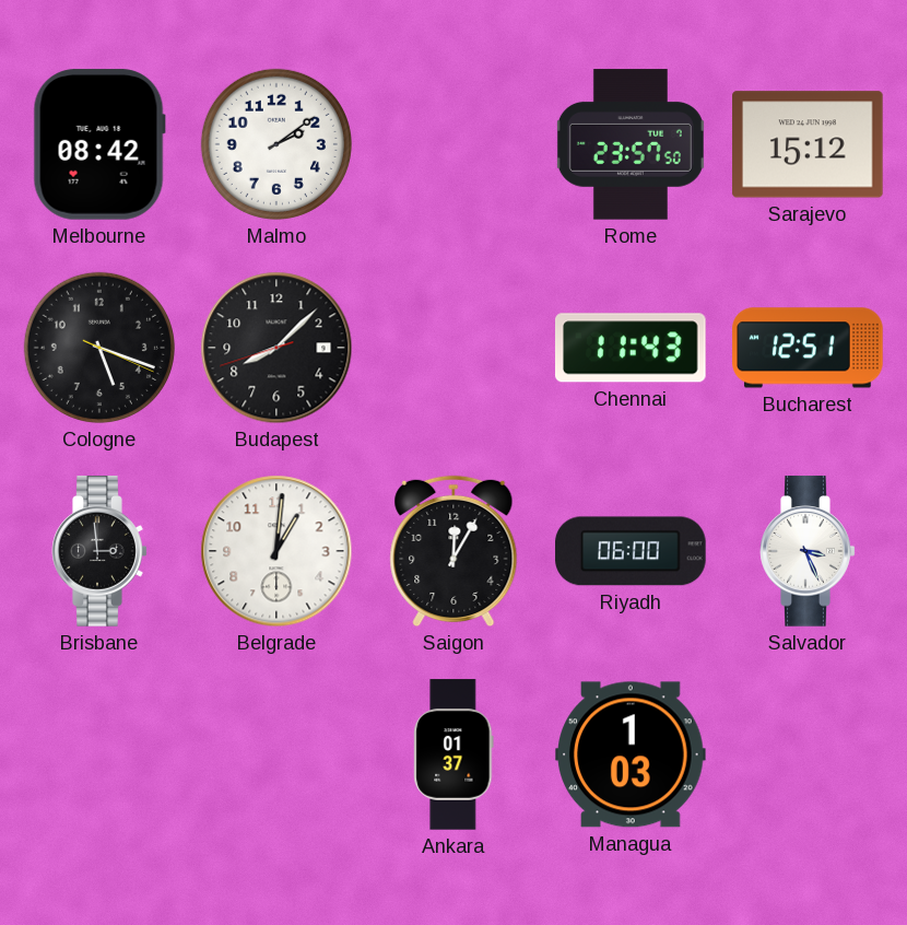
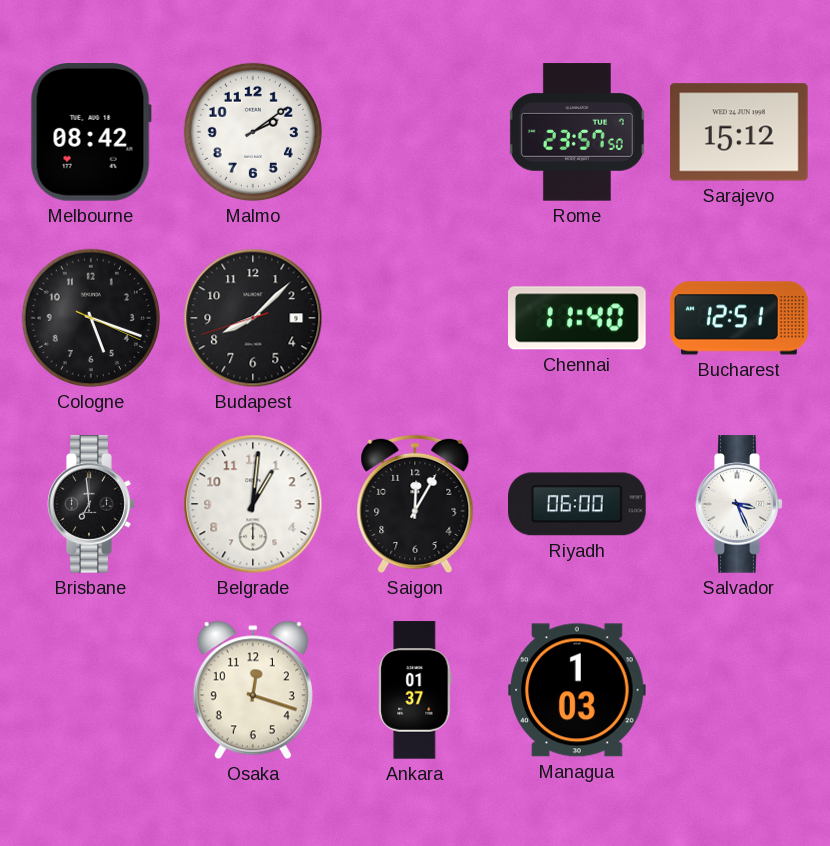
Chennai: 11:43 -> 11:40
Brisbane: 2:59 -> 6:59
Osaka: none -> 12:18
